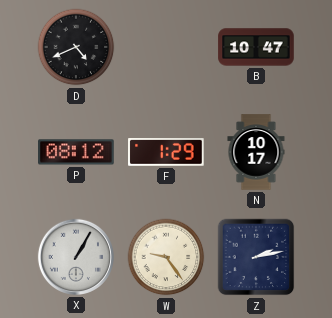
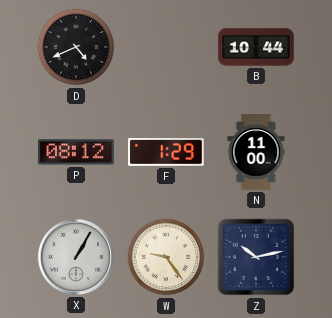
B: 10:47 -> 10:44
N: 10:17 -> 11:00
Z: 2:13 -> 10:13
